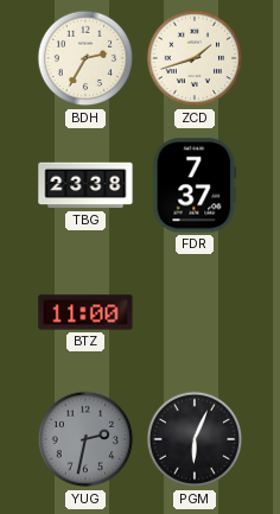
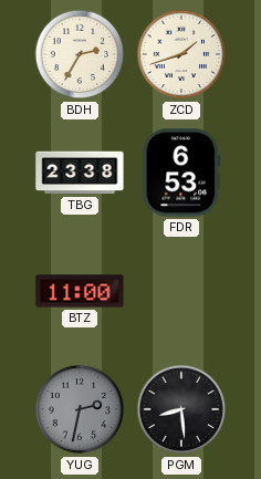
FDR: 7:37 -> 6:53
PGM: 6:04 -> 8:29
